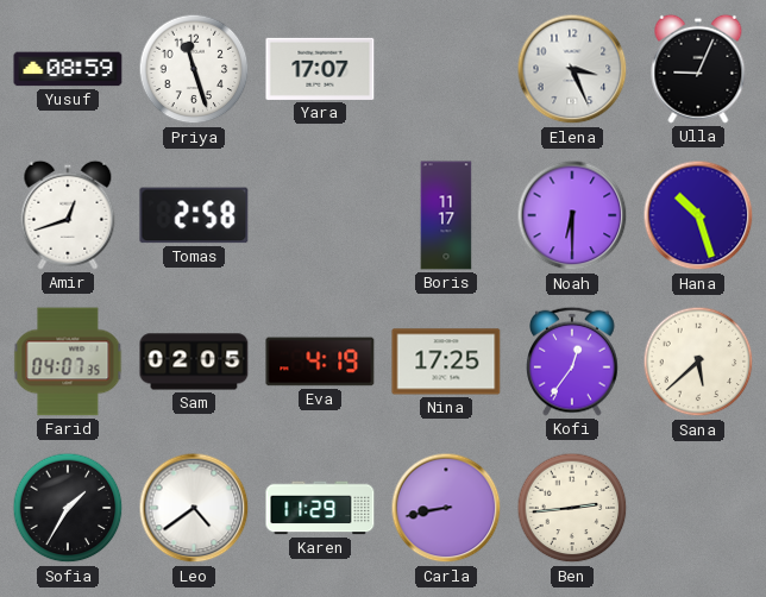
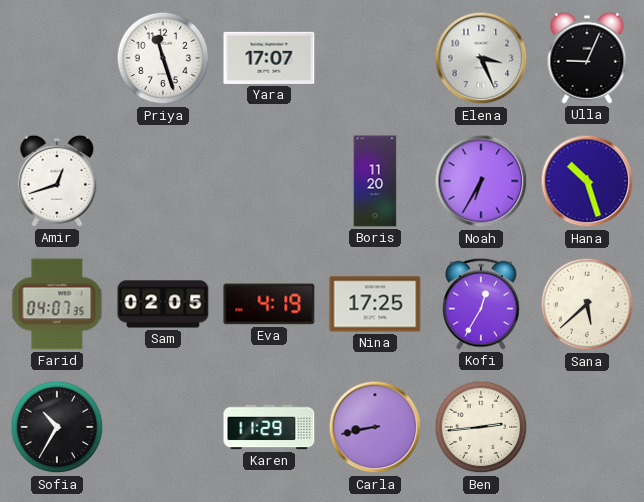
Yusuf: 08:59 -> none
Tomas: 2:58 -> none
Boris: 11:17 -> 11:20
Noah: 6:30 -> 6:35
Kofi: 12:36 -> 12:35
Sofia: 1:35 -> 10:35
Leo: 4:39 -> none
